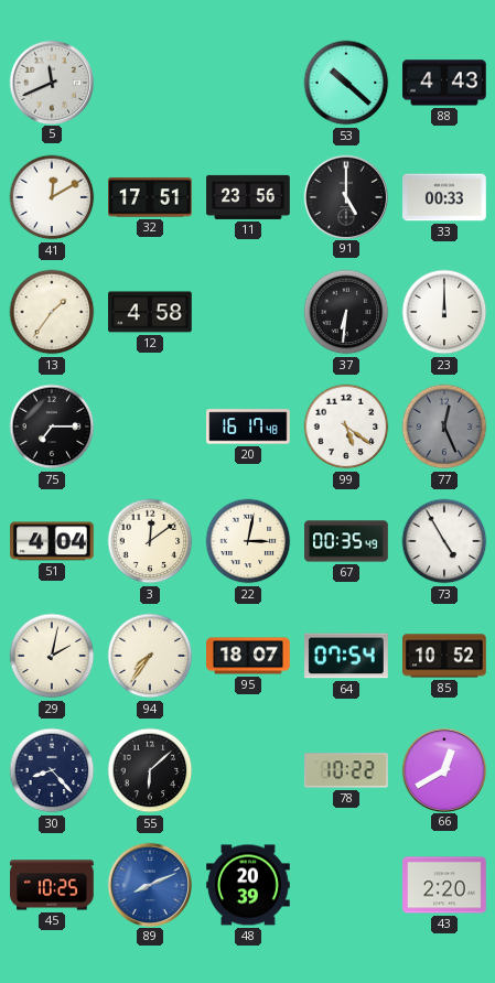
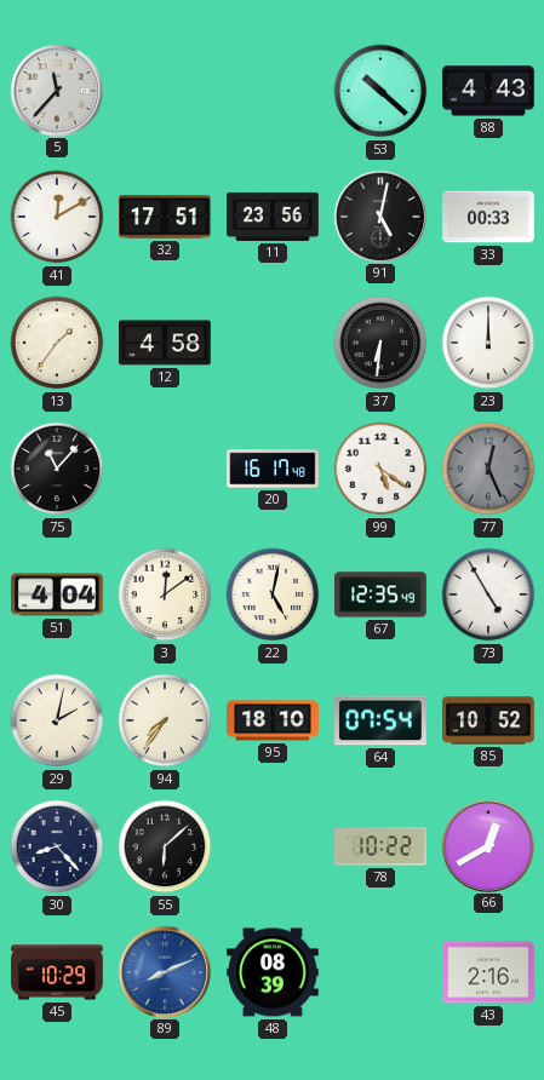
5: 11:41 -> 11:37
91: 5:00 -> 5:02
75: 7:15 -> 11:07
22: 3:02 -> 5:02
67: 00:35 -> 12:35
95: 18:07 -> 18:10
45: 10:25 -> 10:29
48: 20:39 -> 08:39
43: 2:20 -> 2:16
